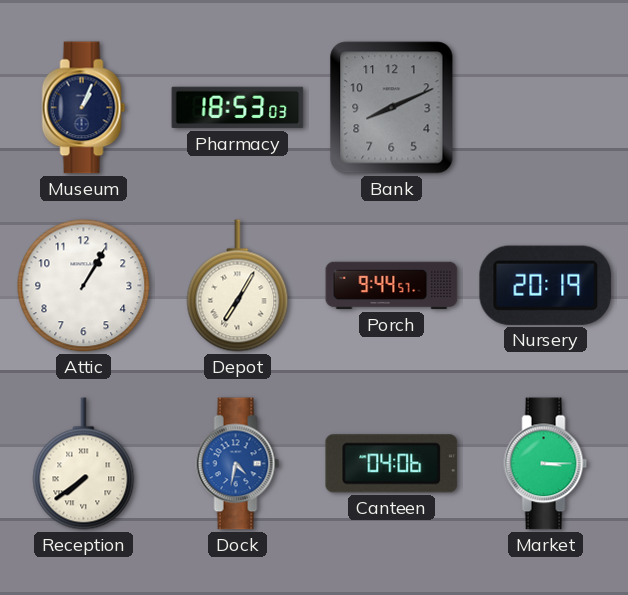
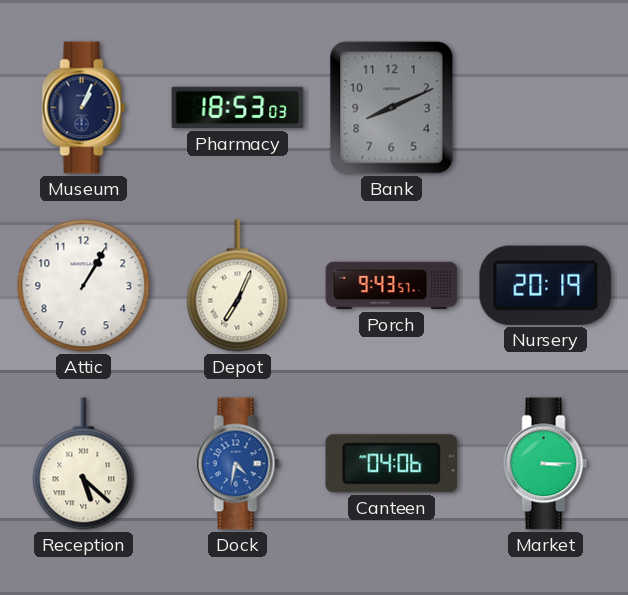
Depot: 7:05 -> 7:04
Porch: 9:44 -> 9:43
Reception: 7:39 -> 5:22
